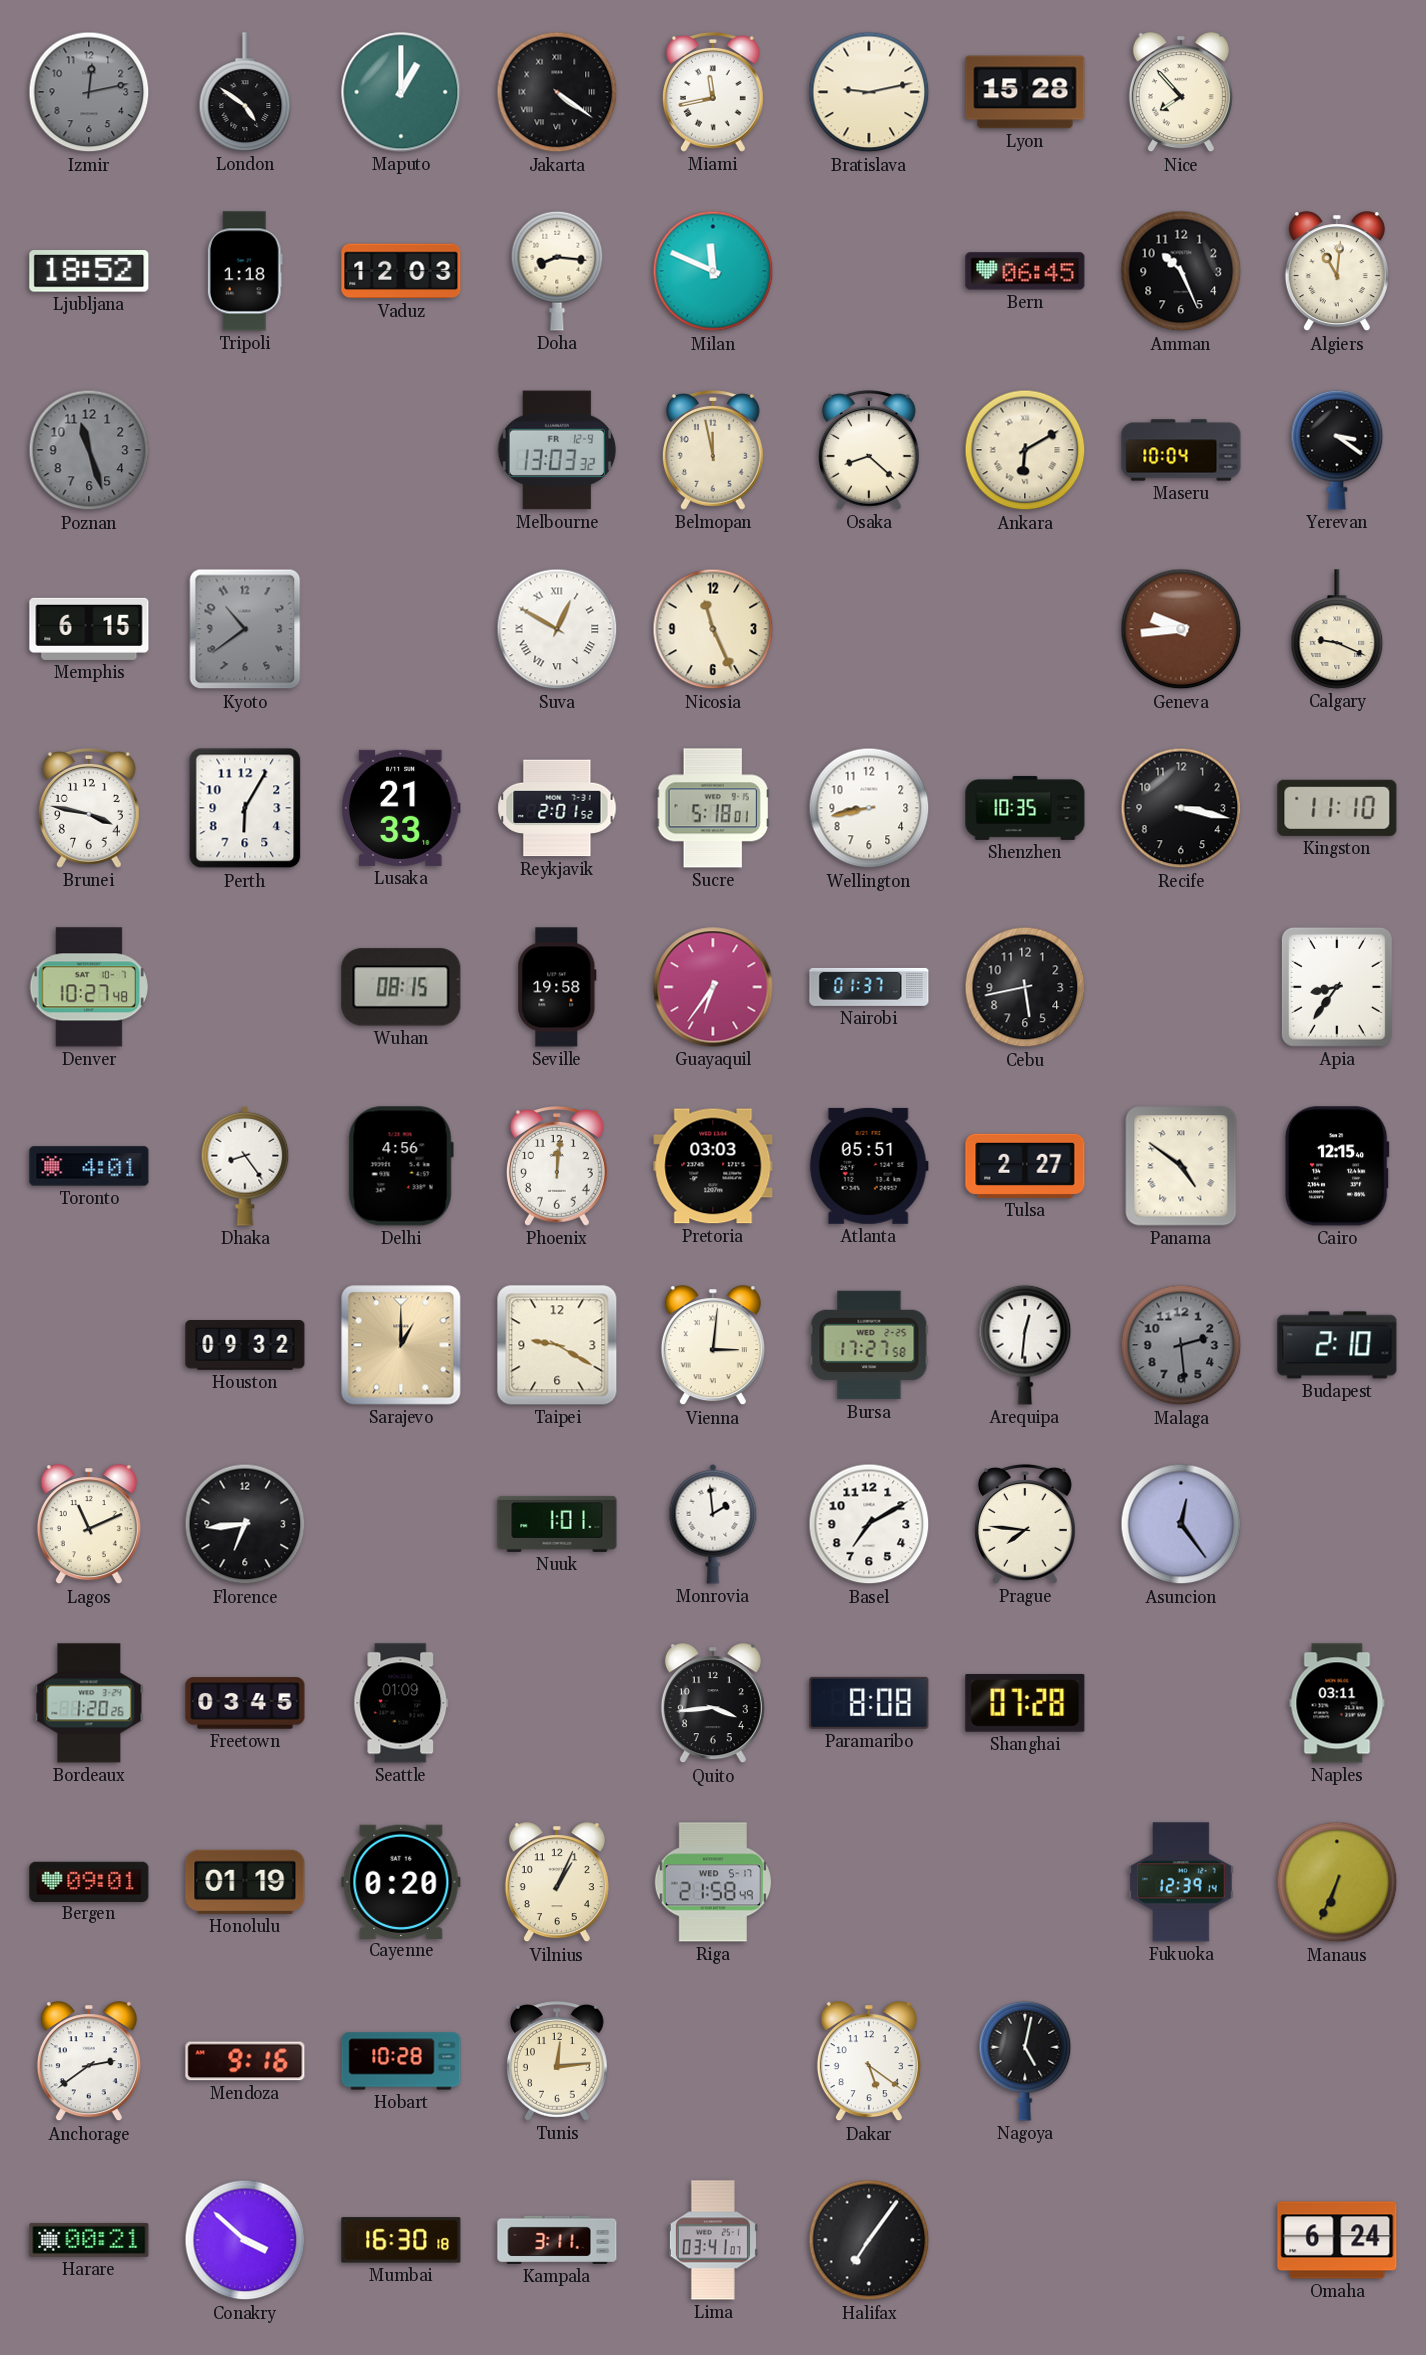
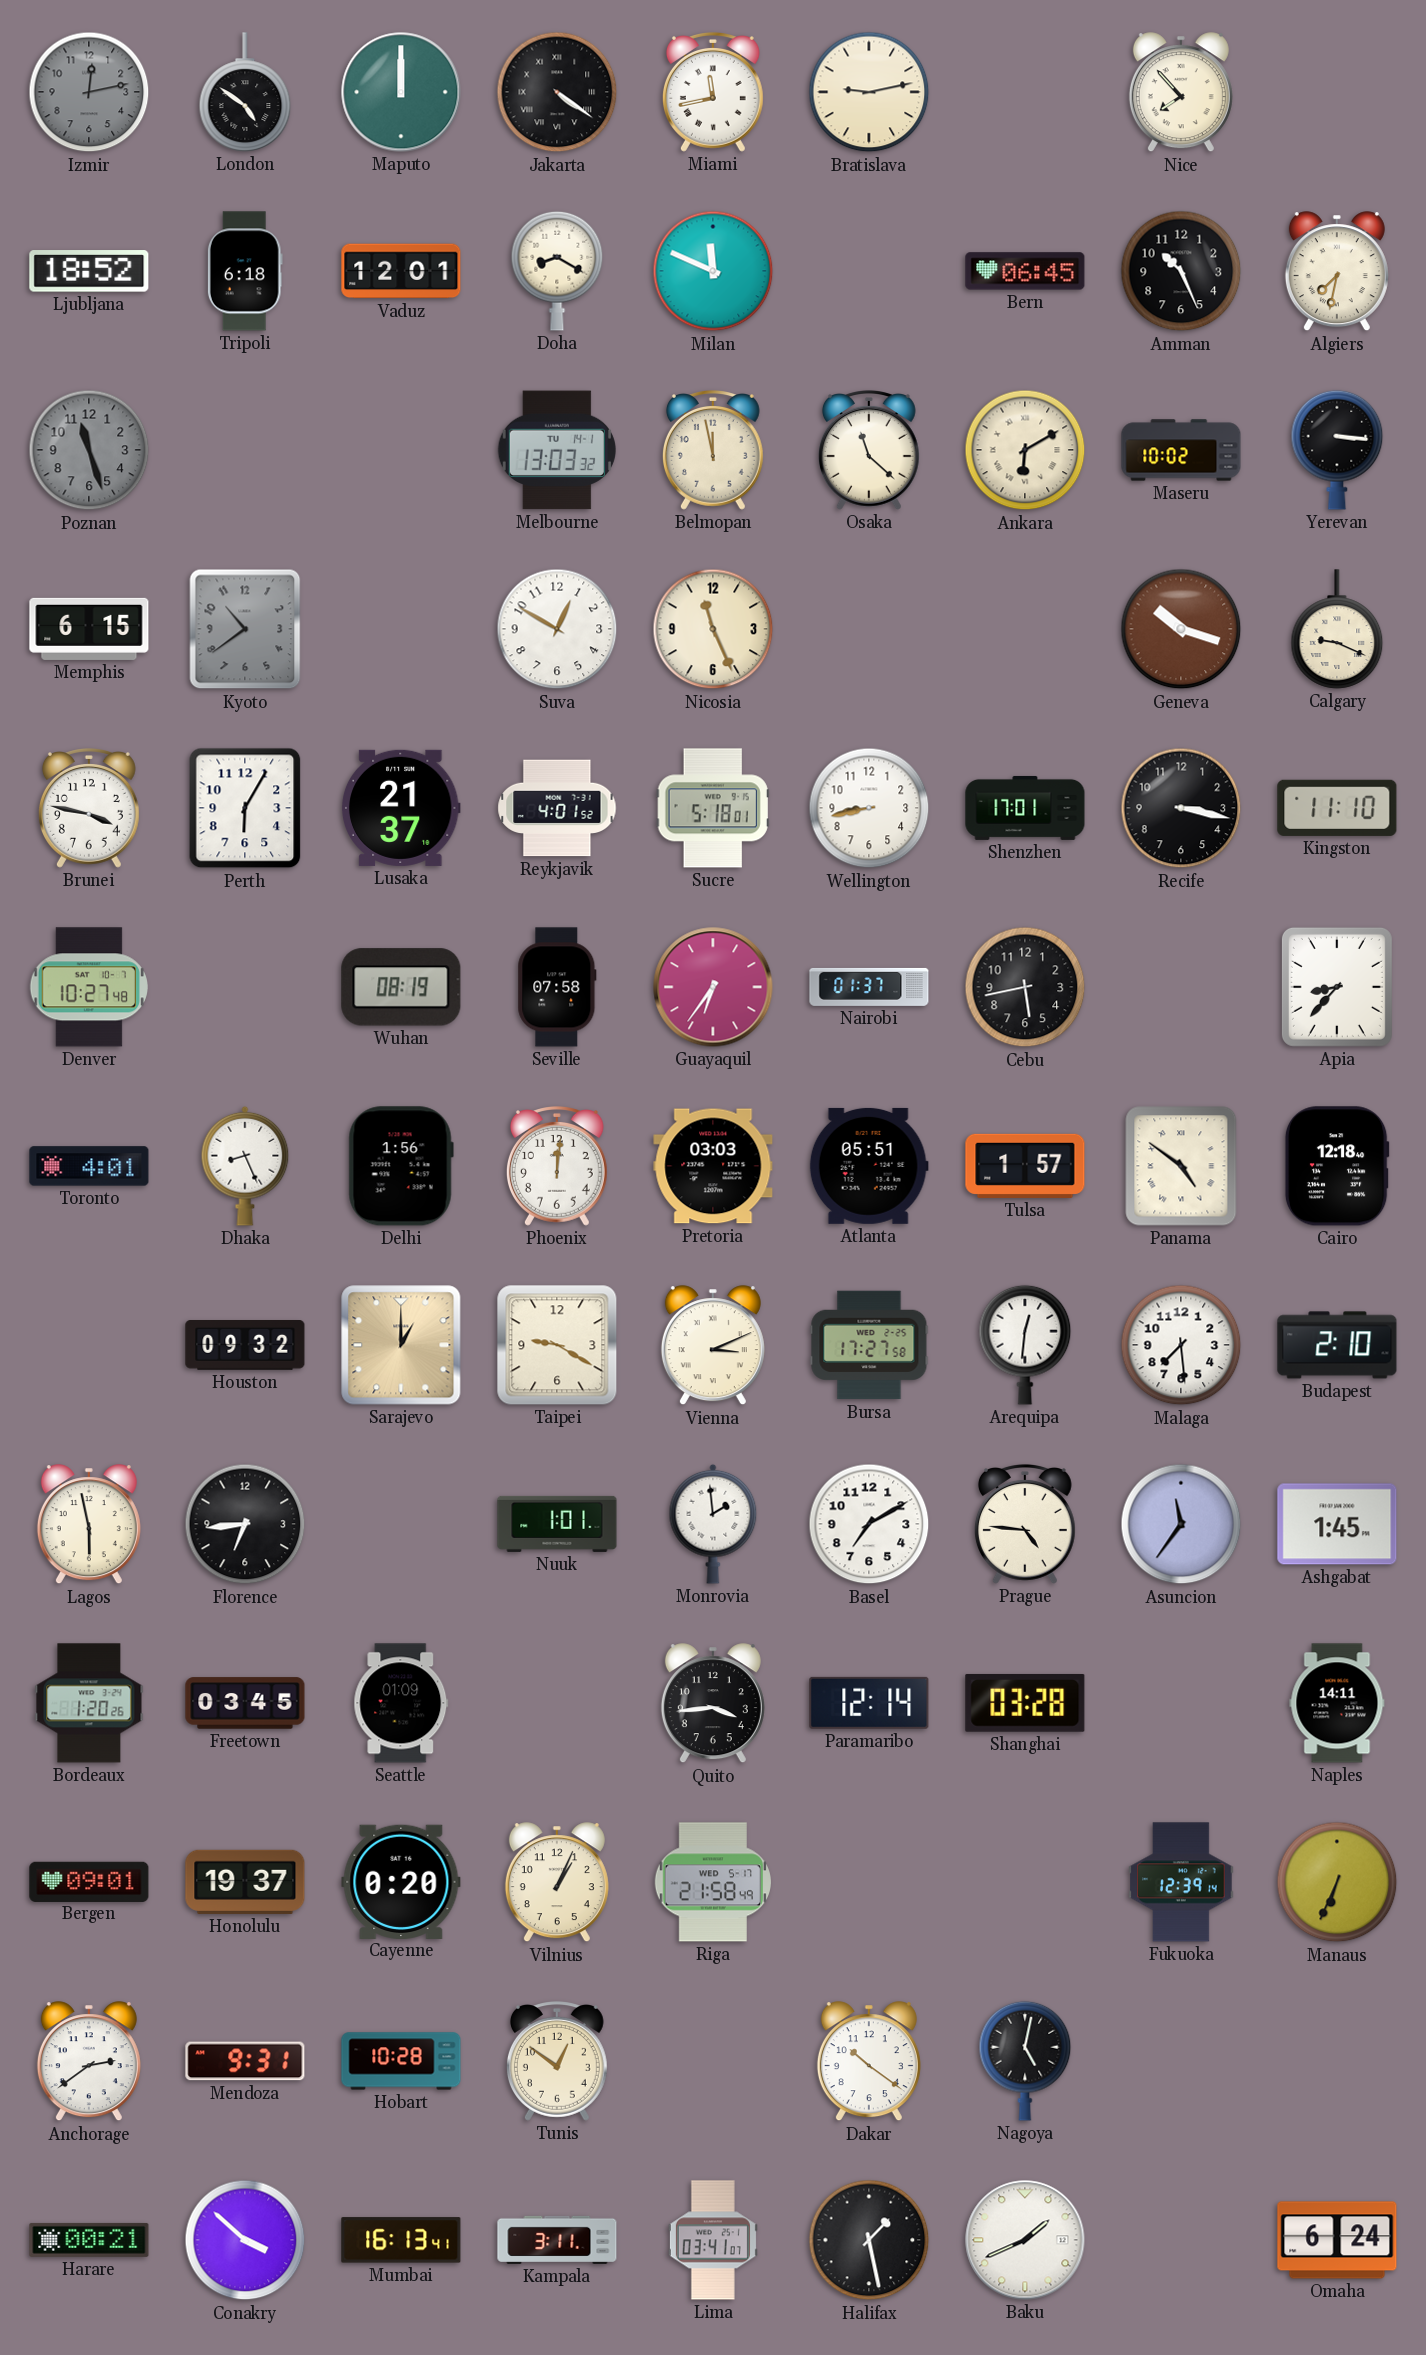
Maputo: 1:00 -> 12:00
Lyon: 15:28 -> none
Tripoli: 1:18 -> 6:18
Vaduz: 12:03 -> 12:01
Doha: 8:16 -> 8:20
Algiers: 11:01 -> 7:32
Melbourne date: FR 12-9 -> TU 14-1
Osaka: 8:22 -> 11:22
Maseru: 10:04 -> 10:02
Yerevan: 3:21 -> 3:16
Suva numerals: Roman -> Arabic
Geneva: 9:44 -> 10:18
Lusaka: 21:33 -> 21:37
Reykjavik: 2:01 -> 4:01
Shenzhen: 10:35 -> 17:01
Wuhan: 08:15 -> 08:19
Seville: 19:58 -> 07:58
Apia: 8:36 -> 8:37
Dhaka: 8:24 -> 8:26
Delhi: 4:56 -> 1:56
Tulsa: 2:27 -> 1:57
Cairo: 12:15 -> 12:18
Vienna: 3:01 -> 3:11
Malaga: 2:29 -> 7:29
Malaga dial: grey -> white
Lagos: 11:11 -> 5:58
Prague: 7:46 -> 4:46
Asuncion: 12:24 -> 11:36
Ashgabat: none -> 1:45
Paramaribo: 8:08 -> 12:14
Shanghai: 07:28 -> 03:28
Naples: 03:11 -> 14:11
Honolulu: 01:19 -> 19:37
Mendoza: 9:16 -> 9:31
Tunis: 12:14 -> 12:51
Dakar: 5:21 -> 10:21
Mumbai: 16:30 -> 16:13
Halifax: 7:06 -> 1:28
Baku: none -> 1:41
